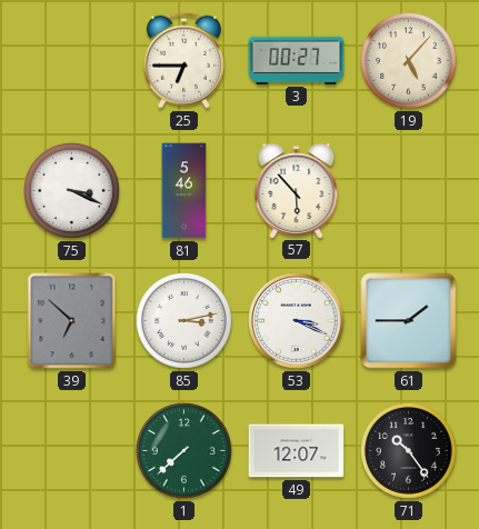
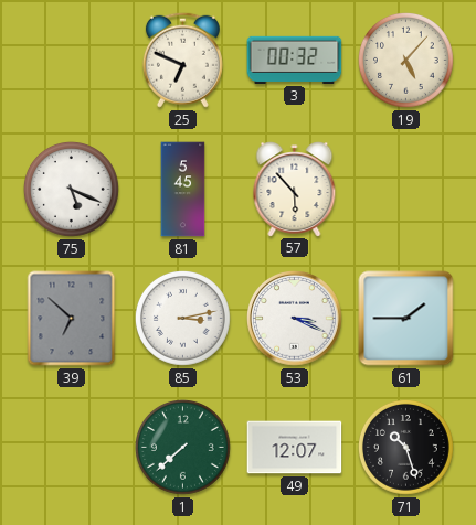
25: 6:45 -> 6:49
3: 00:27 -> 00:32
75: 3:19 -> 5:19
81: 5:46 -> 5:45
71: 10:24 -> 10:27
